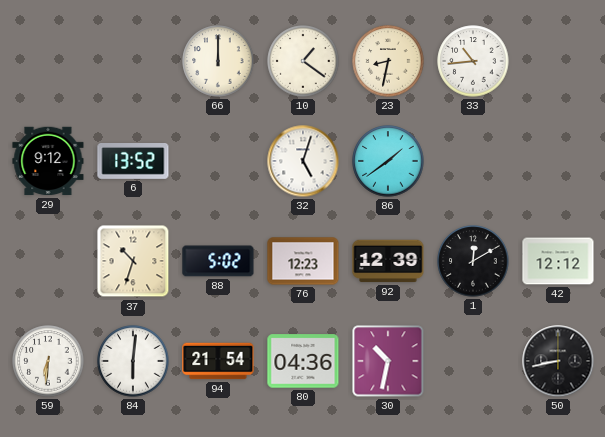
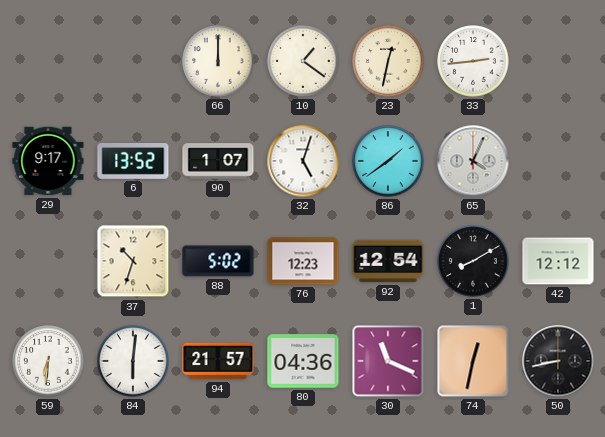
23: 8:32 -> 12:32
33: 10:44 -> 2:44
29: 9:12 -> 9:17
90: none -> 1:07
65: none -> 4:04
92: 12:39 -> 12:54
1: 12:10 -> 8:10
94: 21:54 -> 21:57
30: 10:32 -> 11:19
74: none -> 12:32
